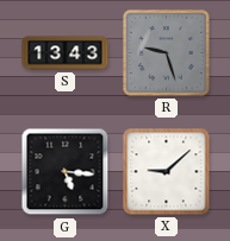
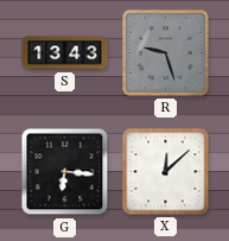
G: 5:16 -> 6:16
X: 9:08 -> 12:08
